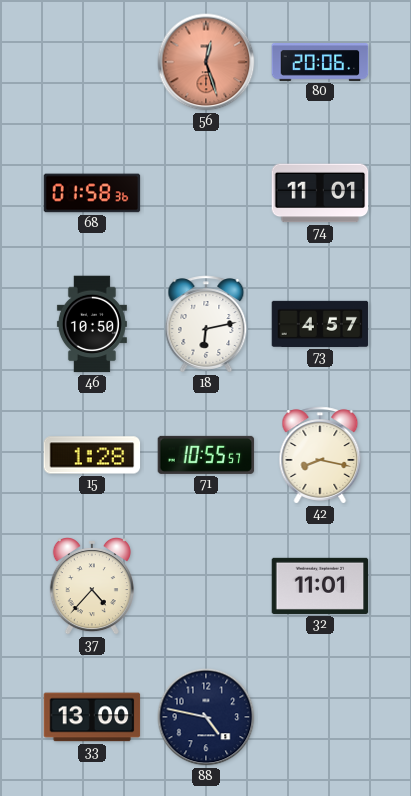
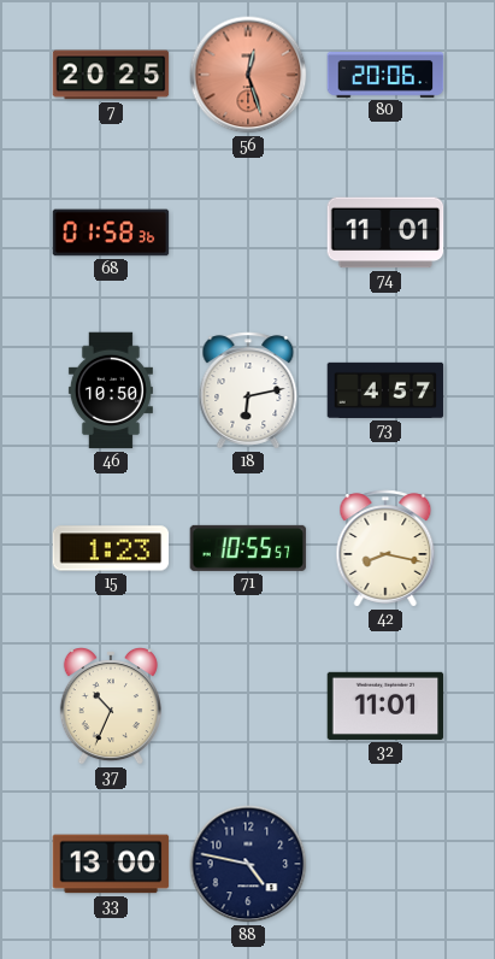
7: none -> 20:25
15: 1:28 -> 1:23
37: 4:37 -> 10:34
